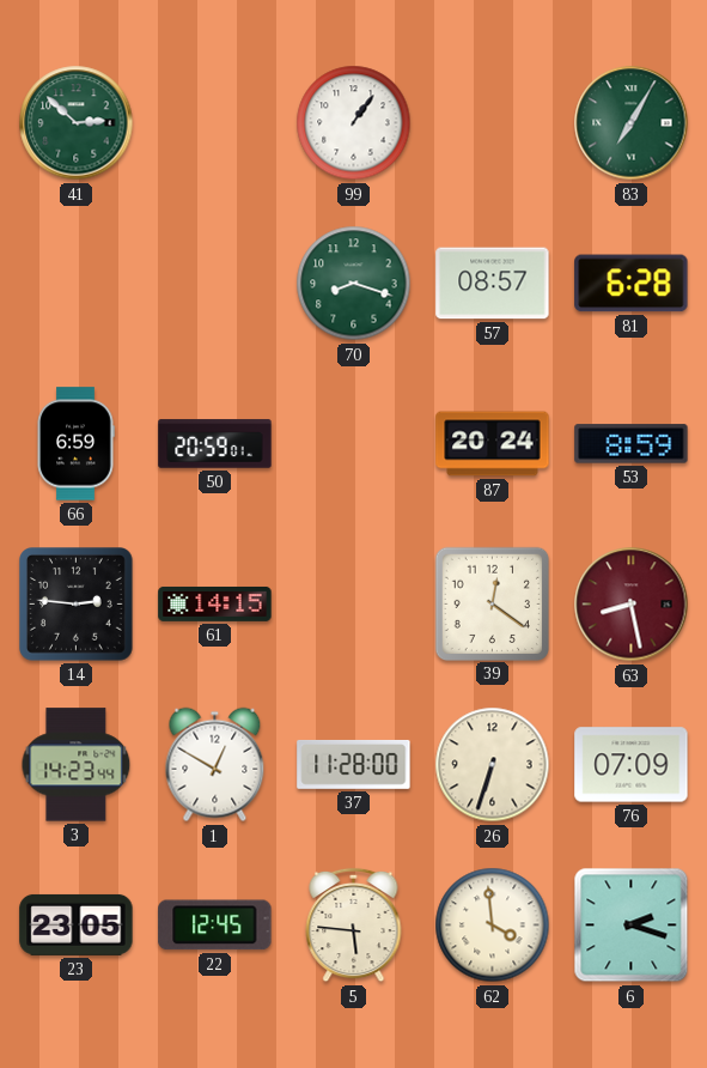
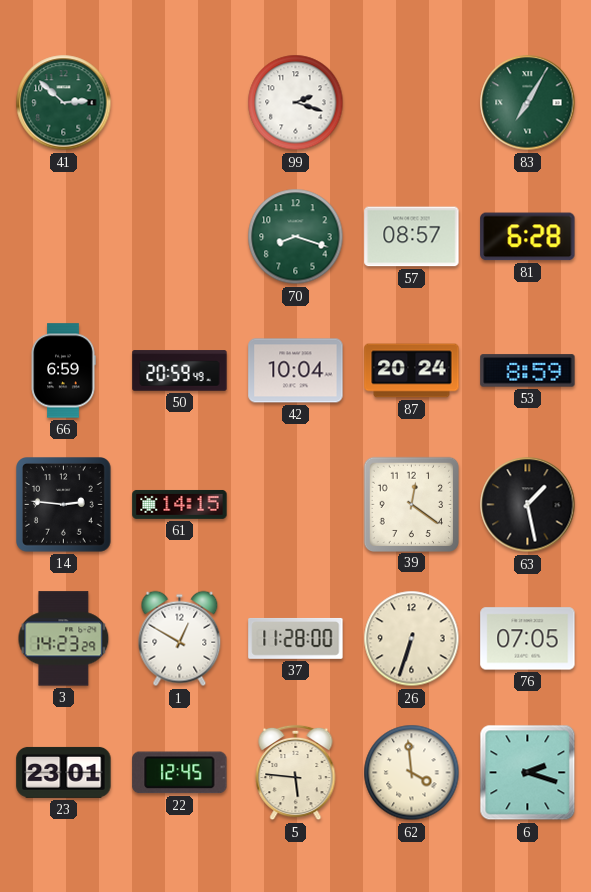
99: 1:06 -> 2:18
50: 20:59:01 -> 20:59:49
42: none -> 10:04
63: 8:28 -> 1:28
63 dial: burgundy -> black
3: 14:23:44 -> 14:23:29
76: 07:09 -> 07:05
23: 23:05 -> 23:01
